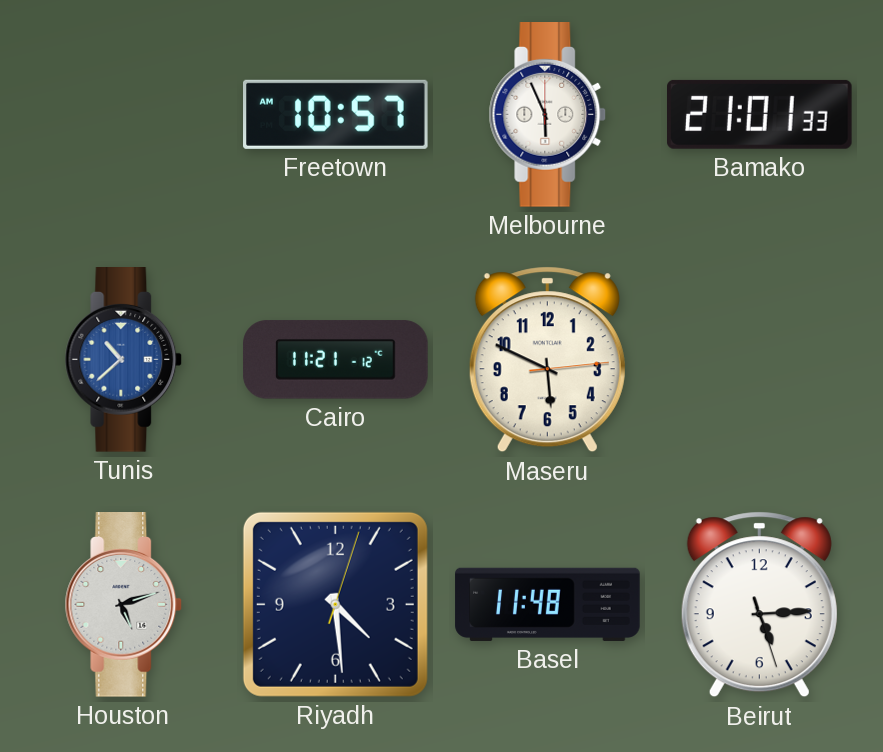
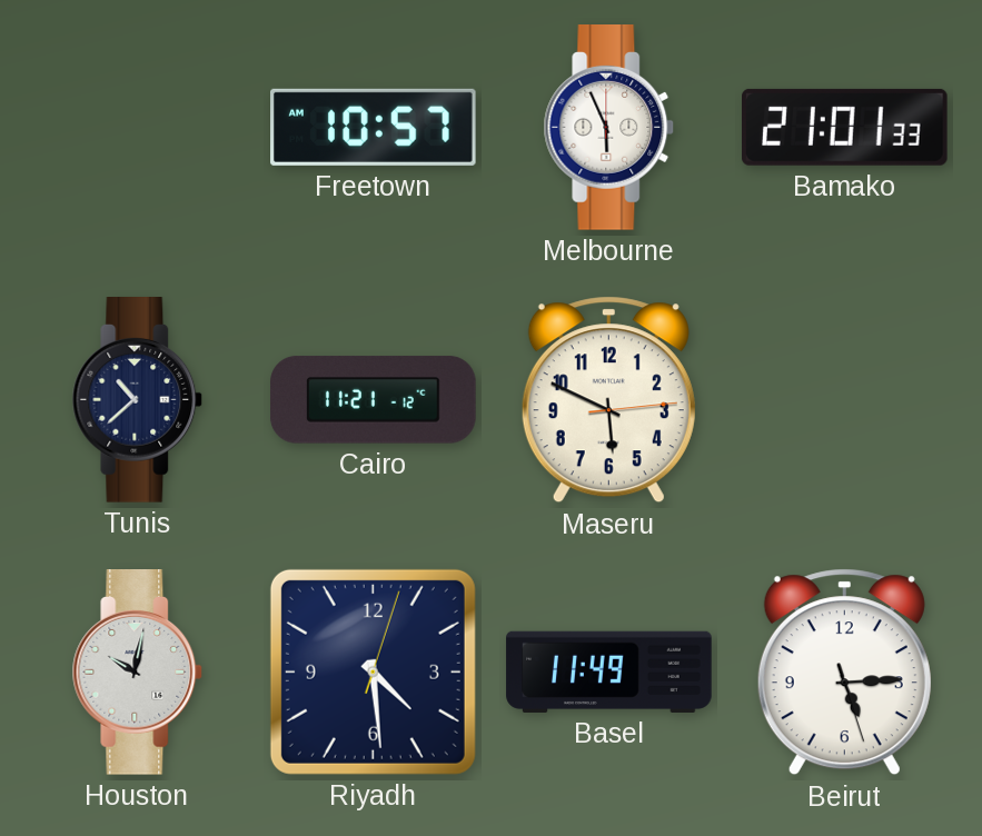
Tunis dial: blue -> navy
Houston: 5:12 -> 10:02
Basel: 11:48 -> 11:49
